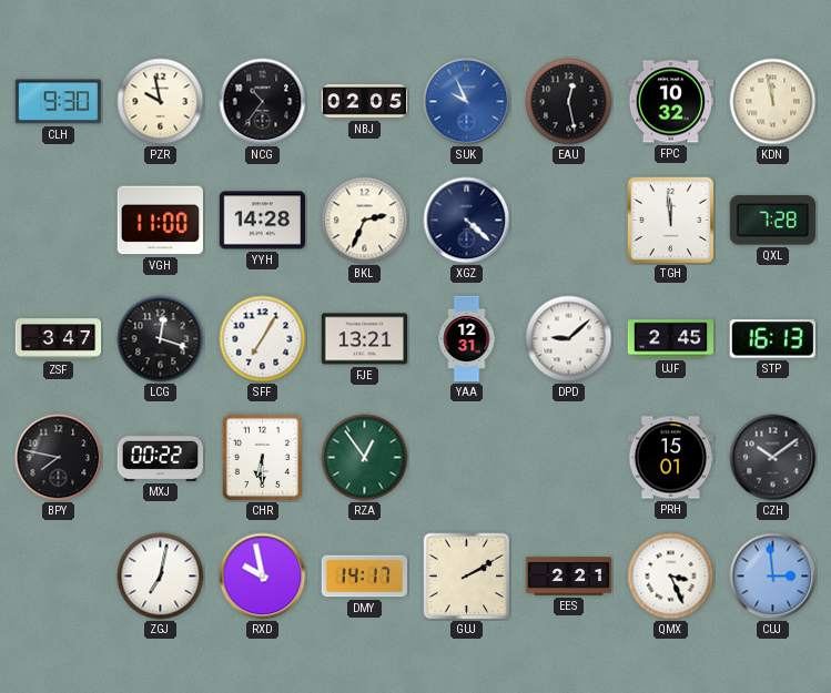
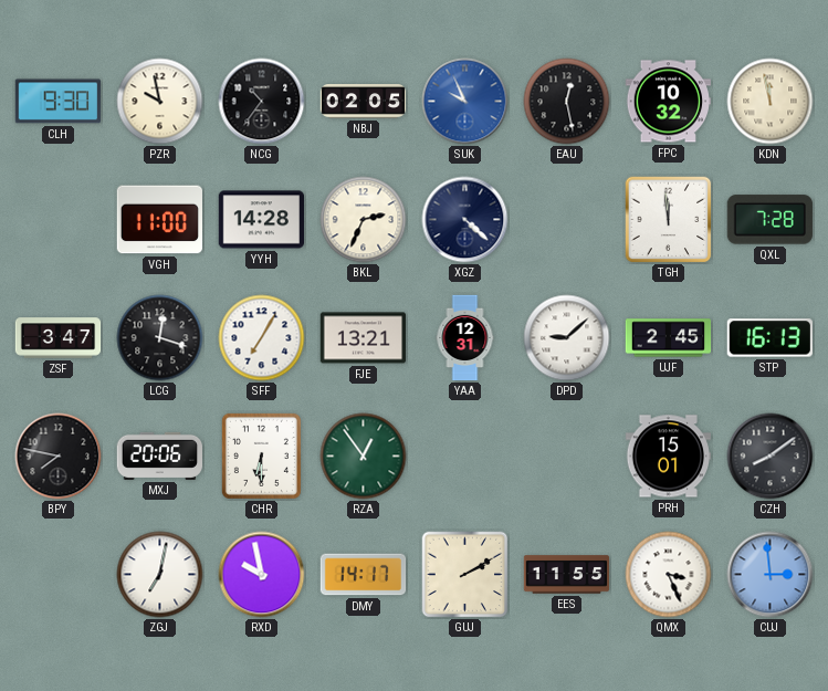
MXJ: 00:22 -> 20:06
CZH: 10:09 -> 8:09
EES: 2:21 -> 11:55
